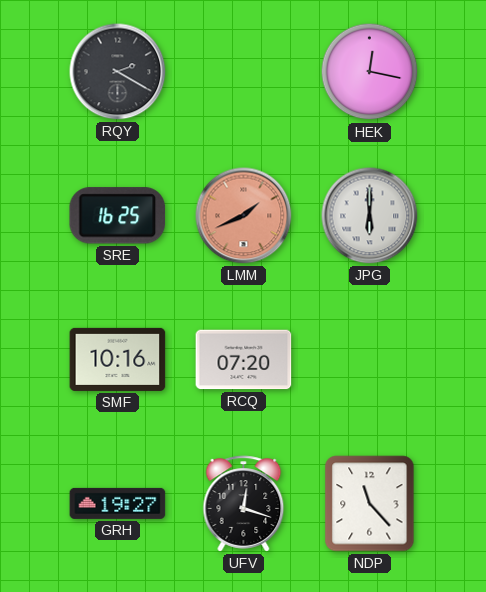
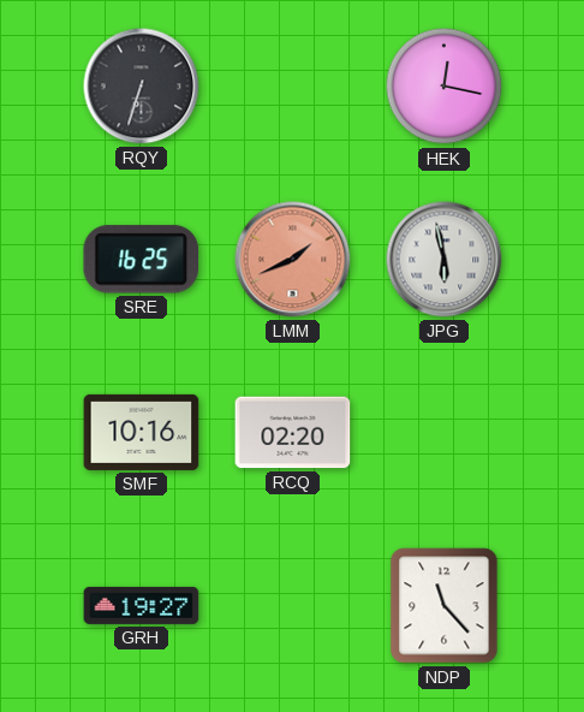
RQY: 2:20 -> 6:33
JPG: 6:00 -> 5:58
RCQ: 07:20 -> 02:20
UFV: 12:18 -> none
